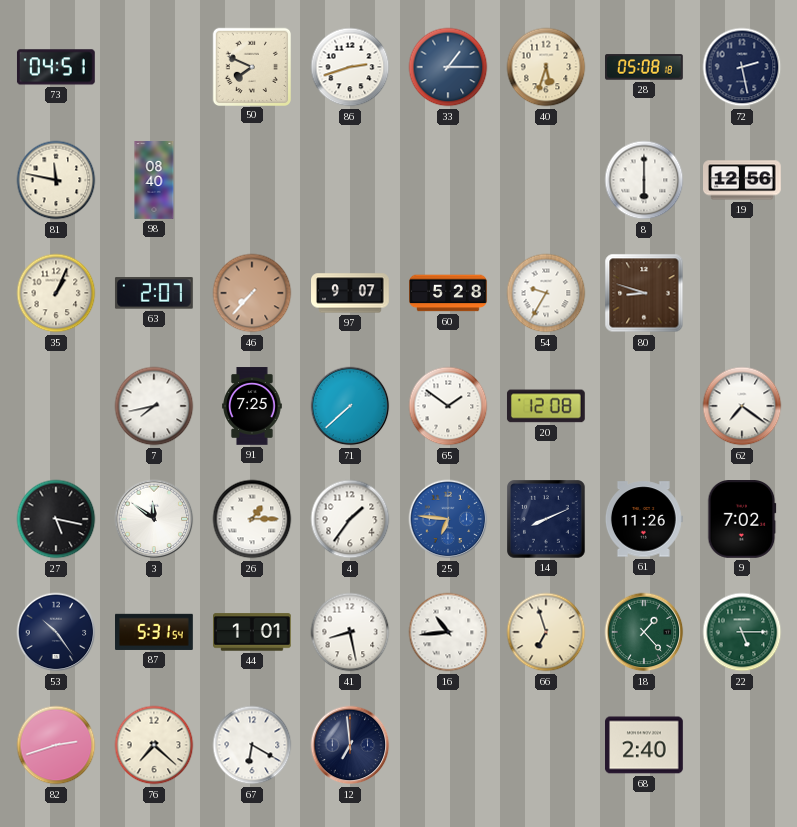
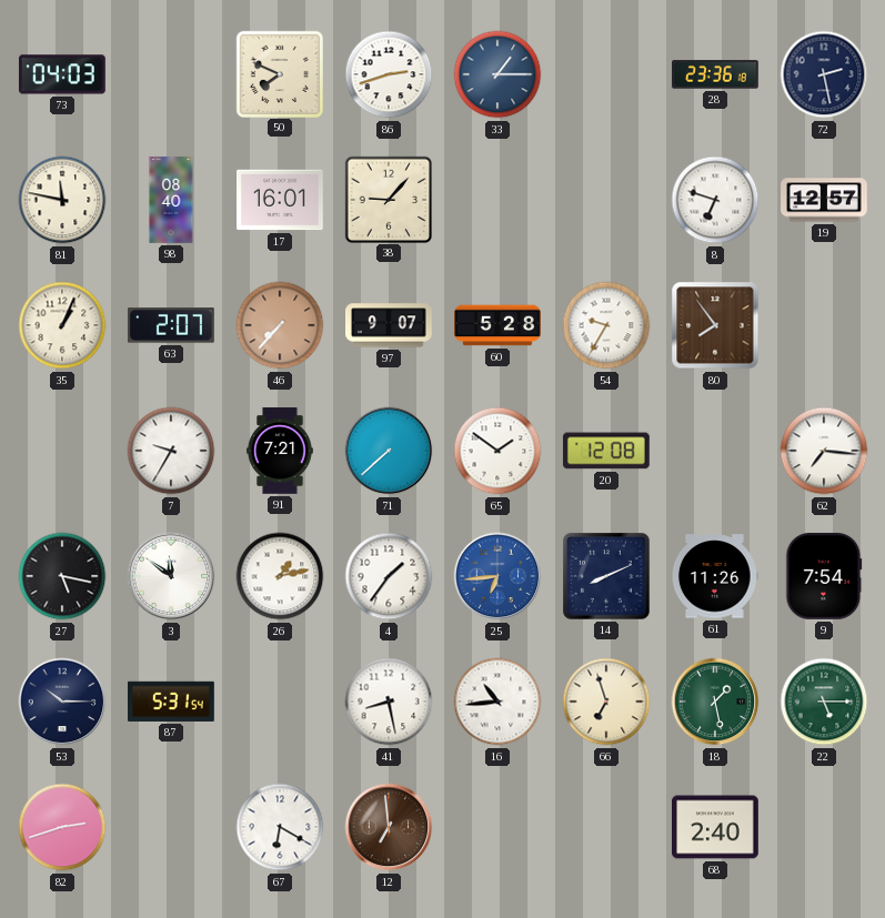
73: 04:51 -> 04:03
40: 5:33 -> none
28: 05:08 -> 23:36
17: none -> 16:01
38: none -> 9:07
8: 6:00 -> 6:48
19: 12:56 -> 12:57
80: 8:48 -> 7:54
7: 7:43 -> 9:35
91: 7:25 -> 7:21
62: 7:21 -> 7:16
26: 1:15 -> 1:13
25: 6:46 -> 6:44
9: 7:02 -> 7:54
53: 10:24 -> 10:15
44: 1:01 -> none
18: 1:23 -> 1:28
76: 7:22 -> none
12 dial: navy -> brown
